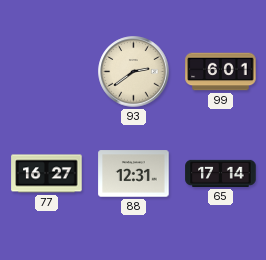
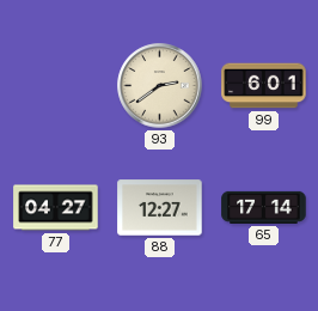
77: 16:27 -> 04:27
88: 12:31 -> 12:27
